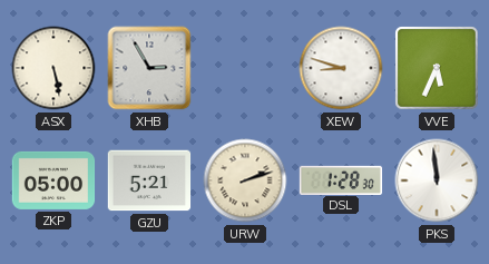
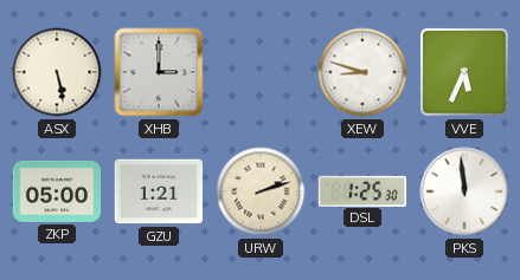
XHB: 2:55 -> 3:00
GZU: 5:21 -> 1:21
DSL: 1:28 -> 1:25
